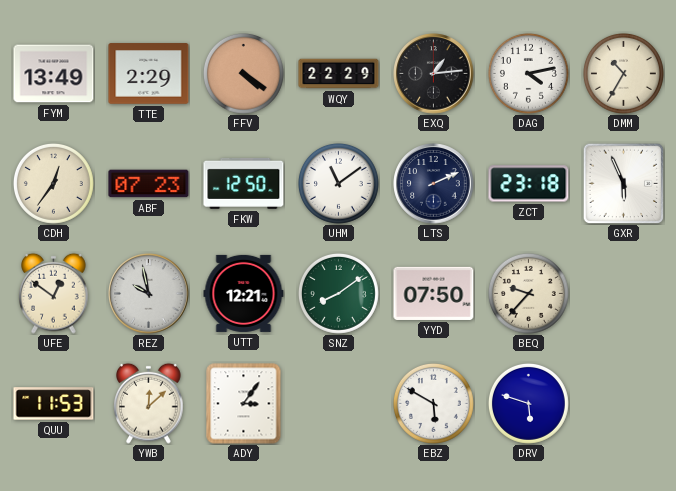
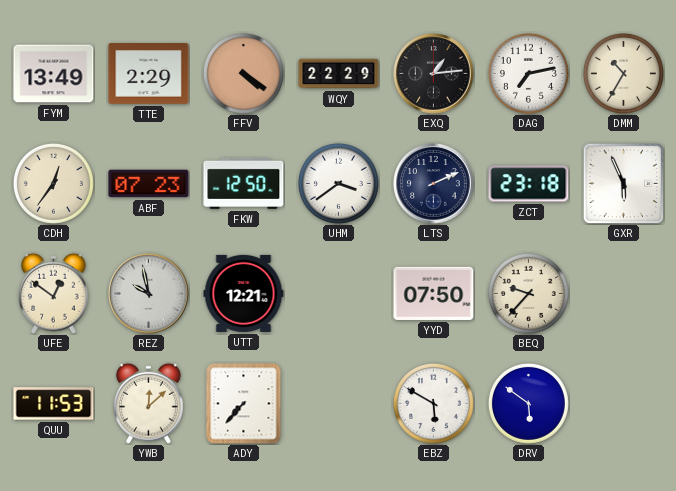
DAG: 4:13 -> 7:13
UHM: 11:09 -> 3:39
SNZ: 8:09 -> none
ADY: 3:06 -> 7:37
DRV: 5:48 -> 5:51
